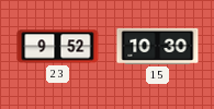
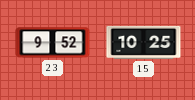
15: 10:30 -> 10:25
